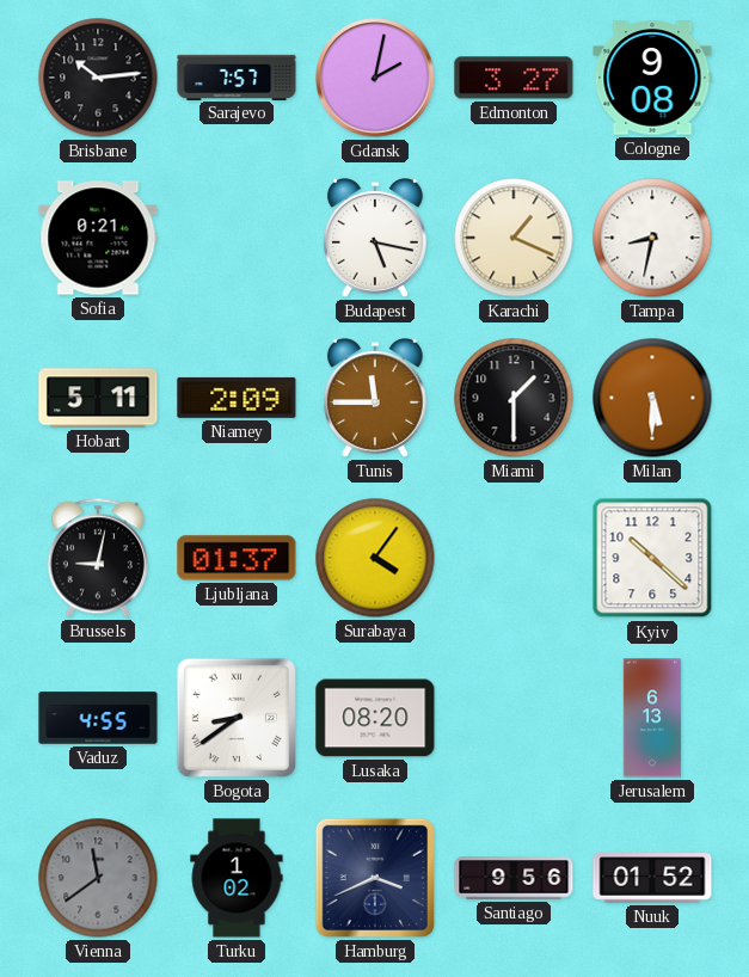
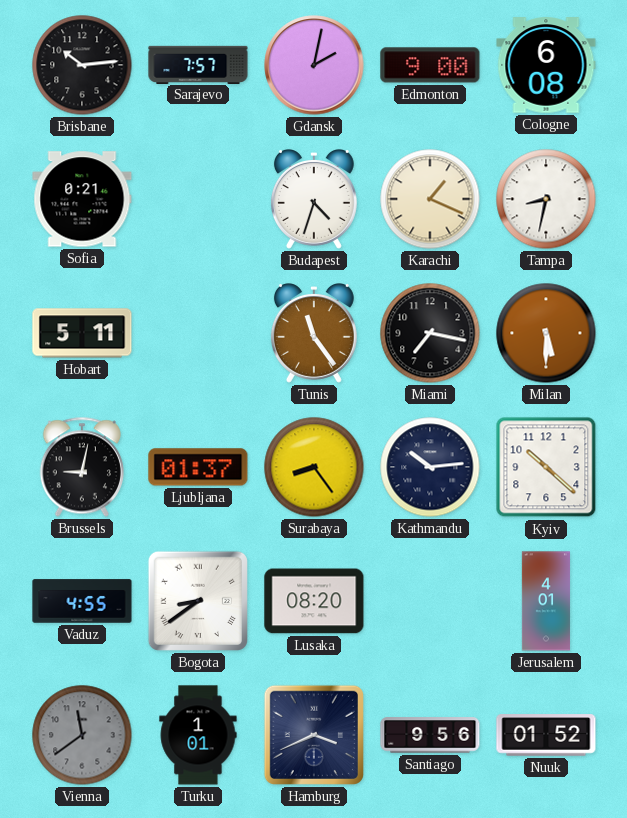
Edmonton: 3:27 -> 9:00
Cologne: 9:08 -> 6:08
Budapest: 5:17 -> 4:33
Niamey: 2:09 -> none
Tunis: 11:45 -> 11:24
Miami: 1:30 -> 7:17
Surabaya: 4:06 -> 8:24
Kathmandu: none -> 10:14
Jerusalem: 6:13 -> 4:01
Turku: 1:02 -> 1:01
